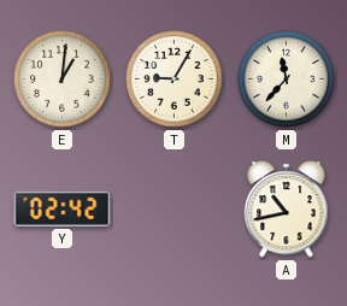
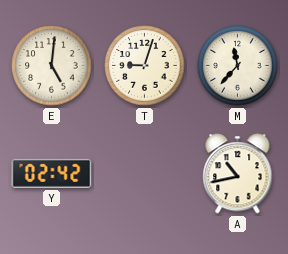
E: 1:01 -> 5:01
T: 9:05 -> 9:03
